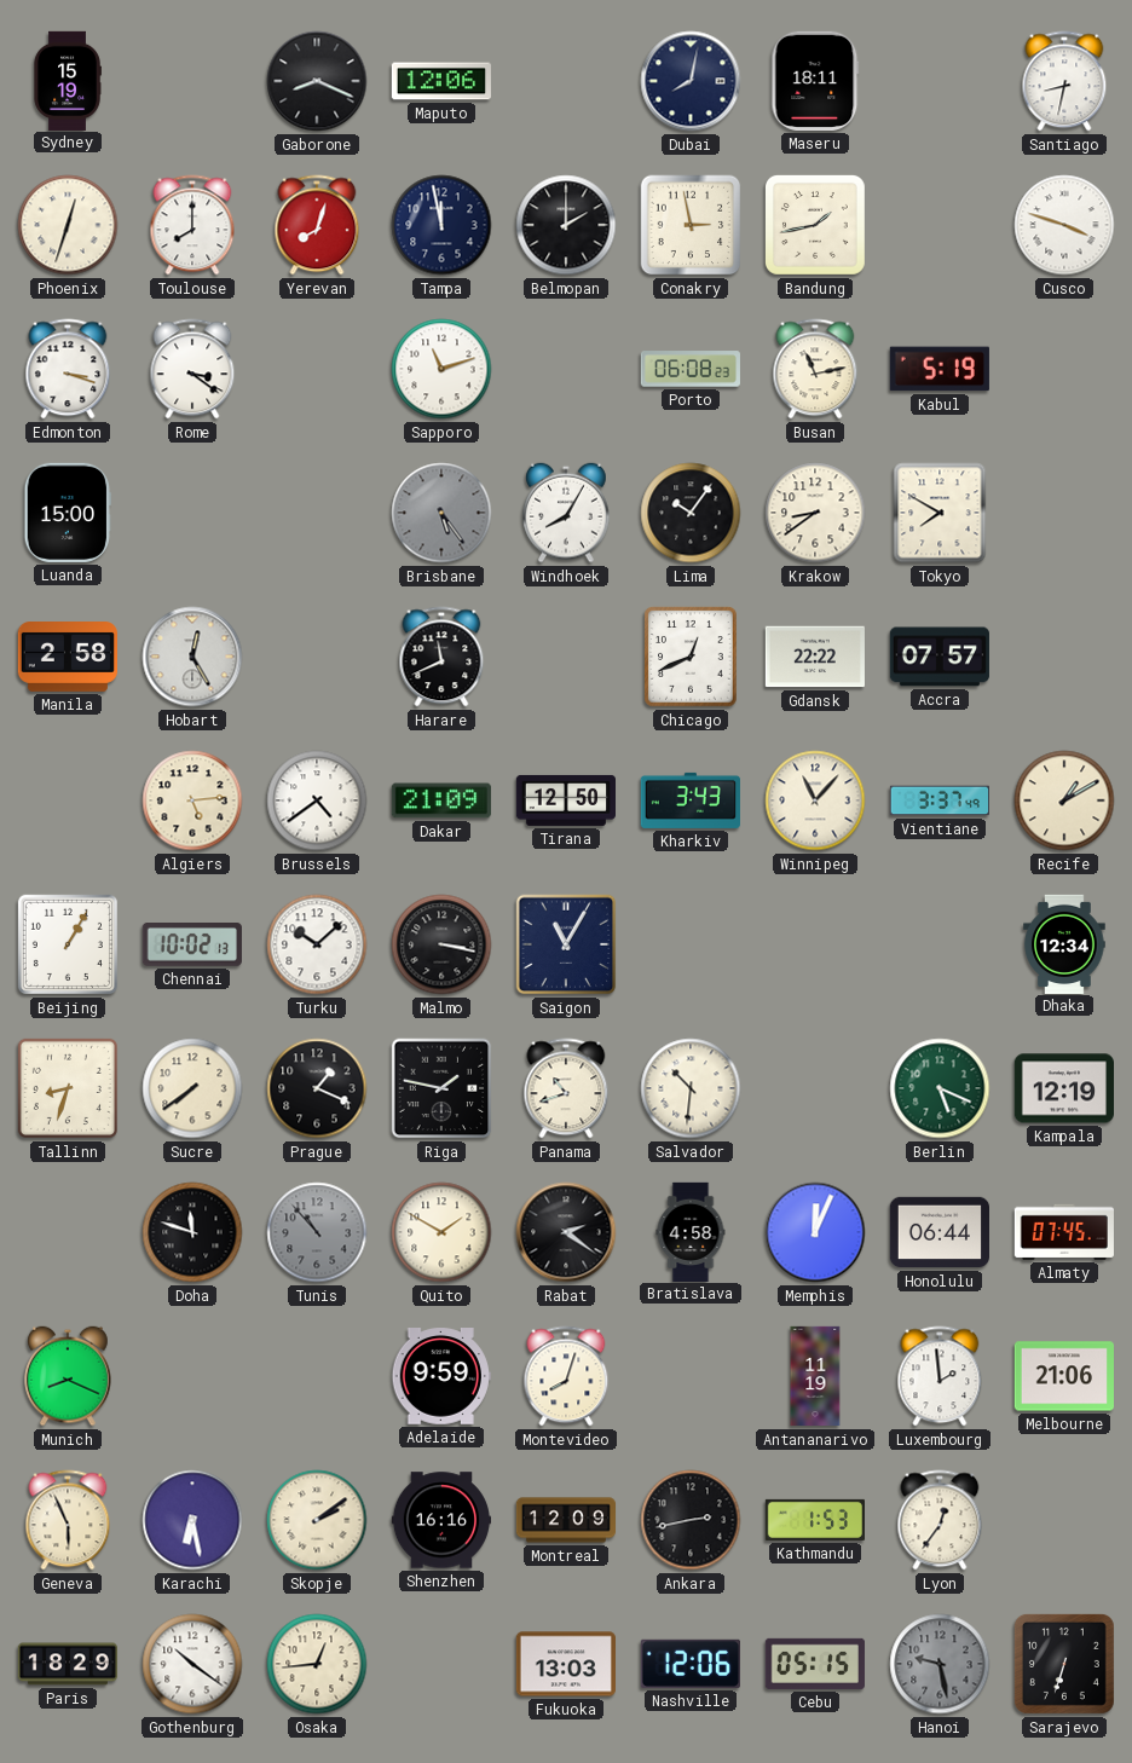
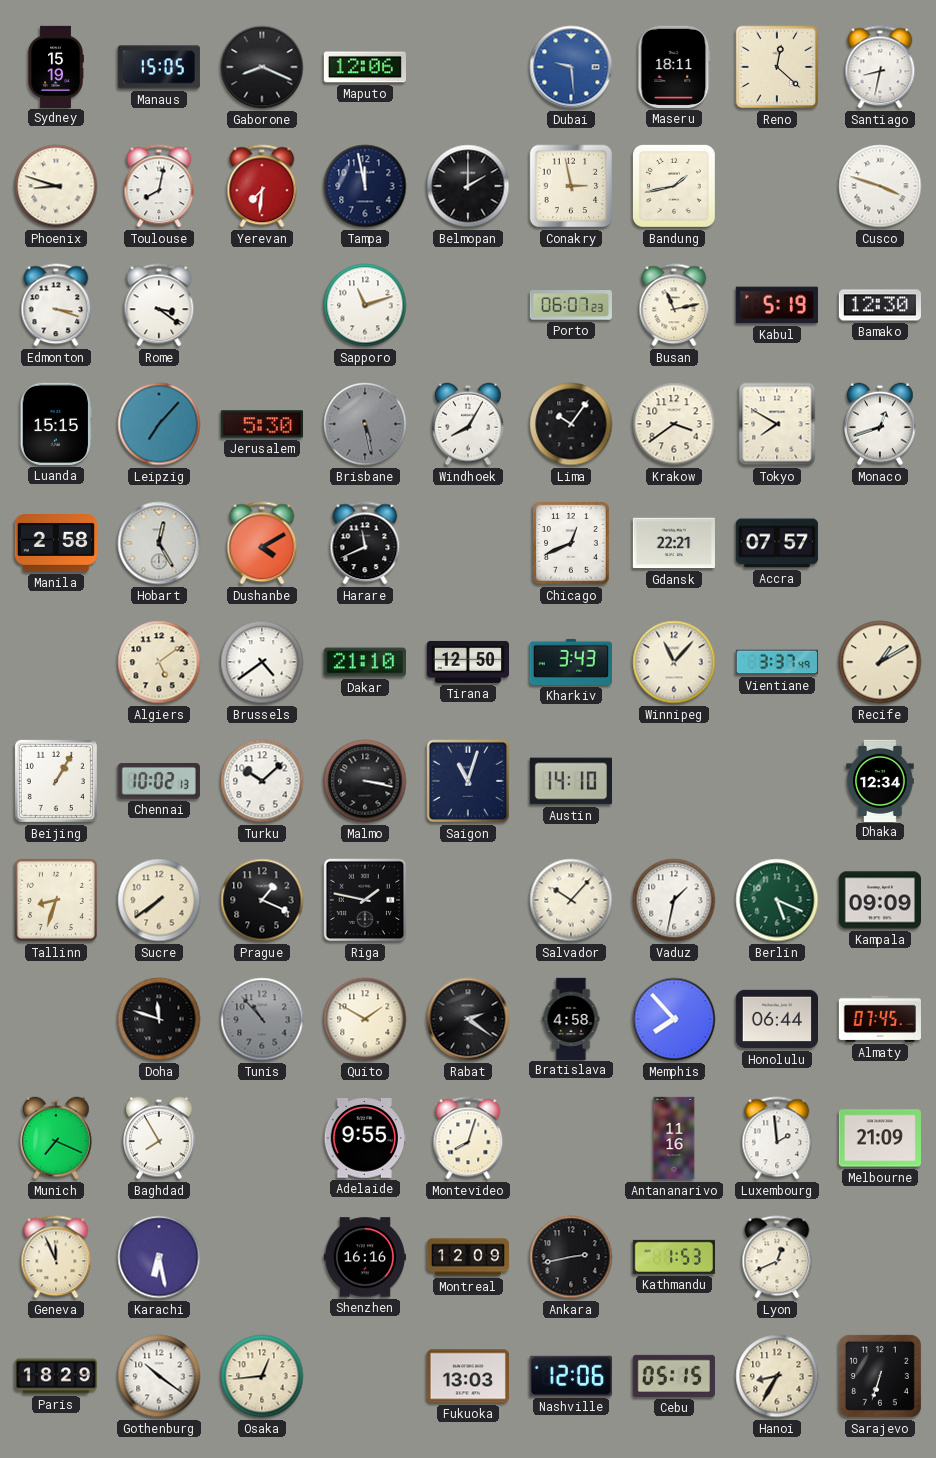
Manaus: none -> 15:05
Dubai: 8:02 -> 9:29
Dubai dial: navy -> blue
Reno: none -> 12:22
Phoenix: 12:33 -> 8:48
Toulouse: 8:00 -> 8:02
Yerevan: 8:03 -> 7:31
Porto: 06:08 -> 06:07
Bamako: none -> 12:30
Luanda: 15:00 -> 15:15
Leipzig: none -> 7:07
Jerusalem: none -> 5:30
Brisbane: 5:24 -> 5:28
Krakow: 8:39 -> 3:39
Monaco: none -> 12:42
Dushanbe: none -> 4:10
Gdansk: 22:22 -> 22:21
Algiers: 5:14 -> 5:09
Dakar: 21:09 -> 21:10
Saigon: 11:05 -> 11:03
Austin: none -> 14:10
Panama: 10:42 -> none
Salvador: 10:31 -> 10:07
Vaduz: none -> 1:32
Kampala: 12:19 -> 09:09
Memphis: 12:04 -> 7:53
Munich: 8:19 -> 7:19
Baghdad: none -> 7:55
Adelaide: 9:59 -> 9:55
Antananarivo: 11:19 -> 11:16
Melbourne: 21:06 -> 21:09
Geneva: 5:56 -> 11:56
Skopje: 2:09 -> none
Lyon: 12:36 -> 12:41
Hanoi: 9:28 -> 8:35
Hanoi dial: grey -> cream
